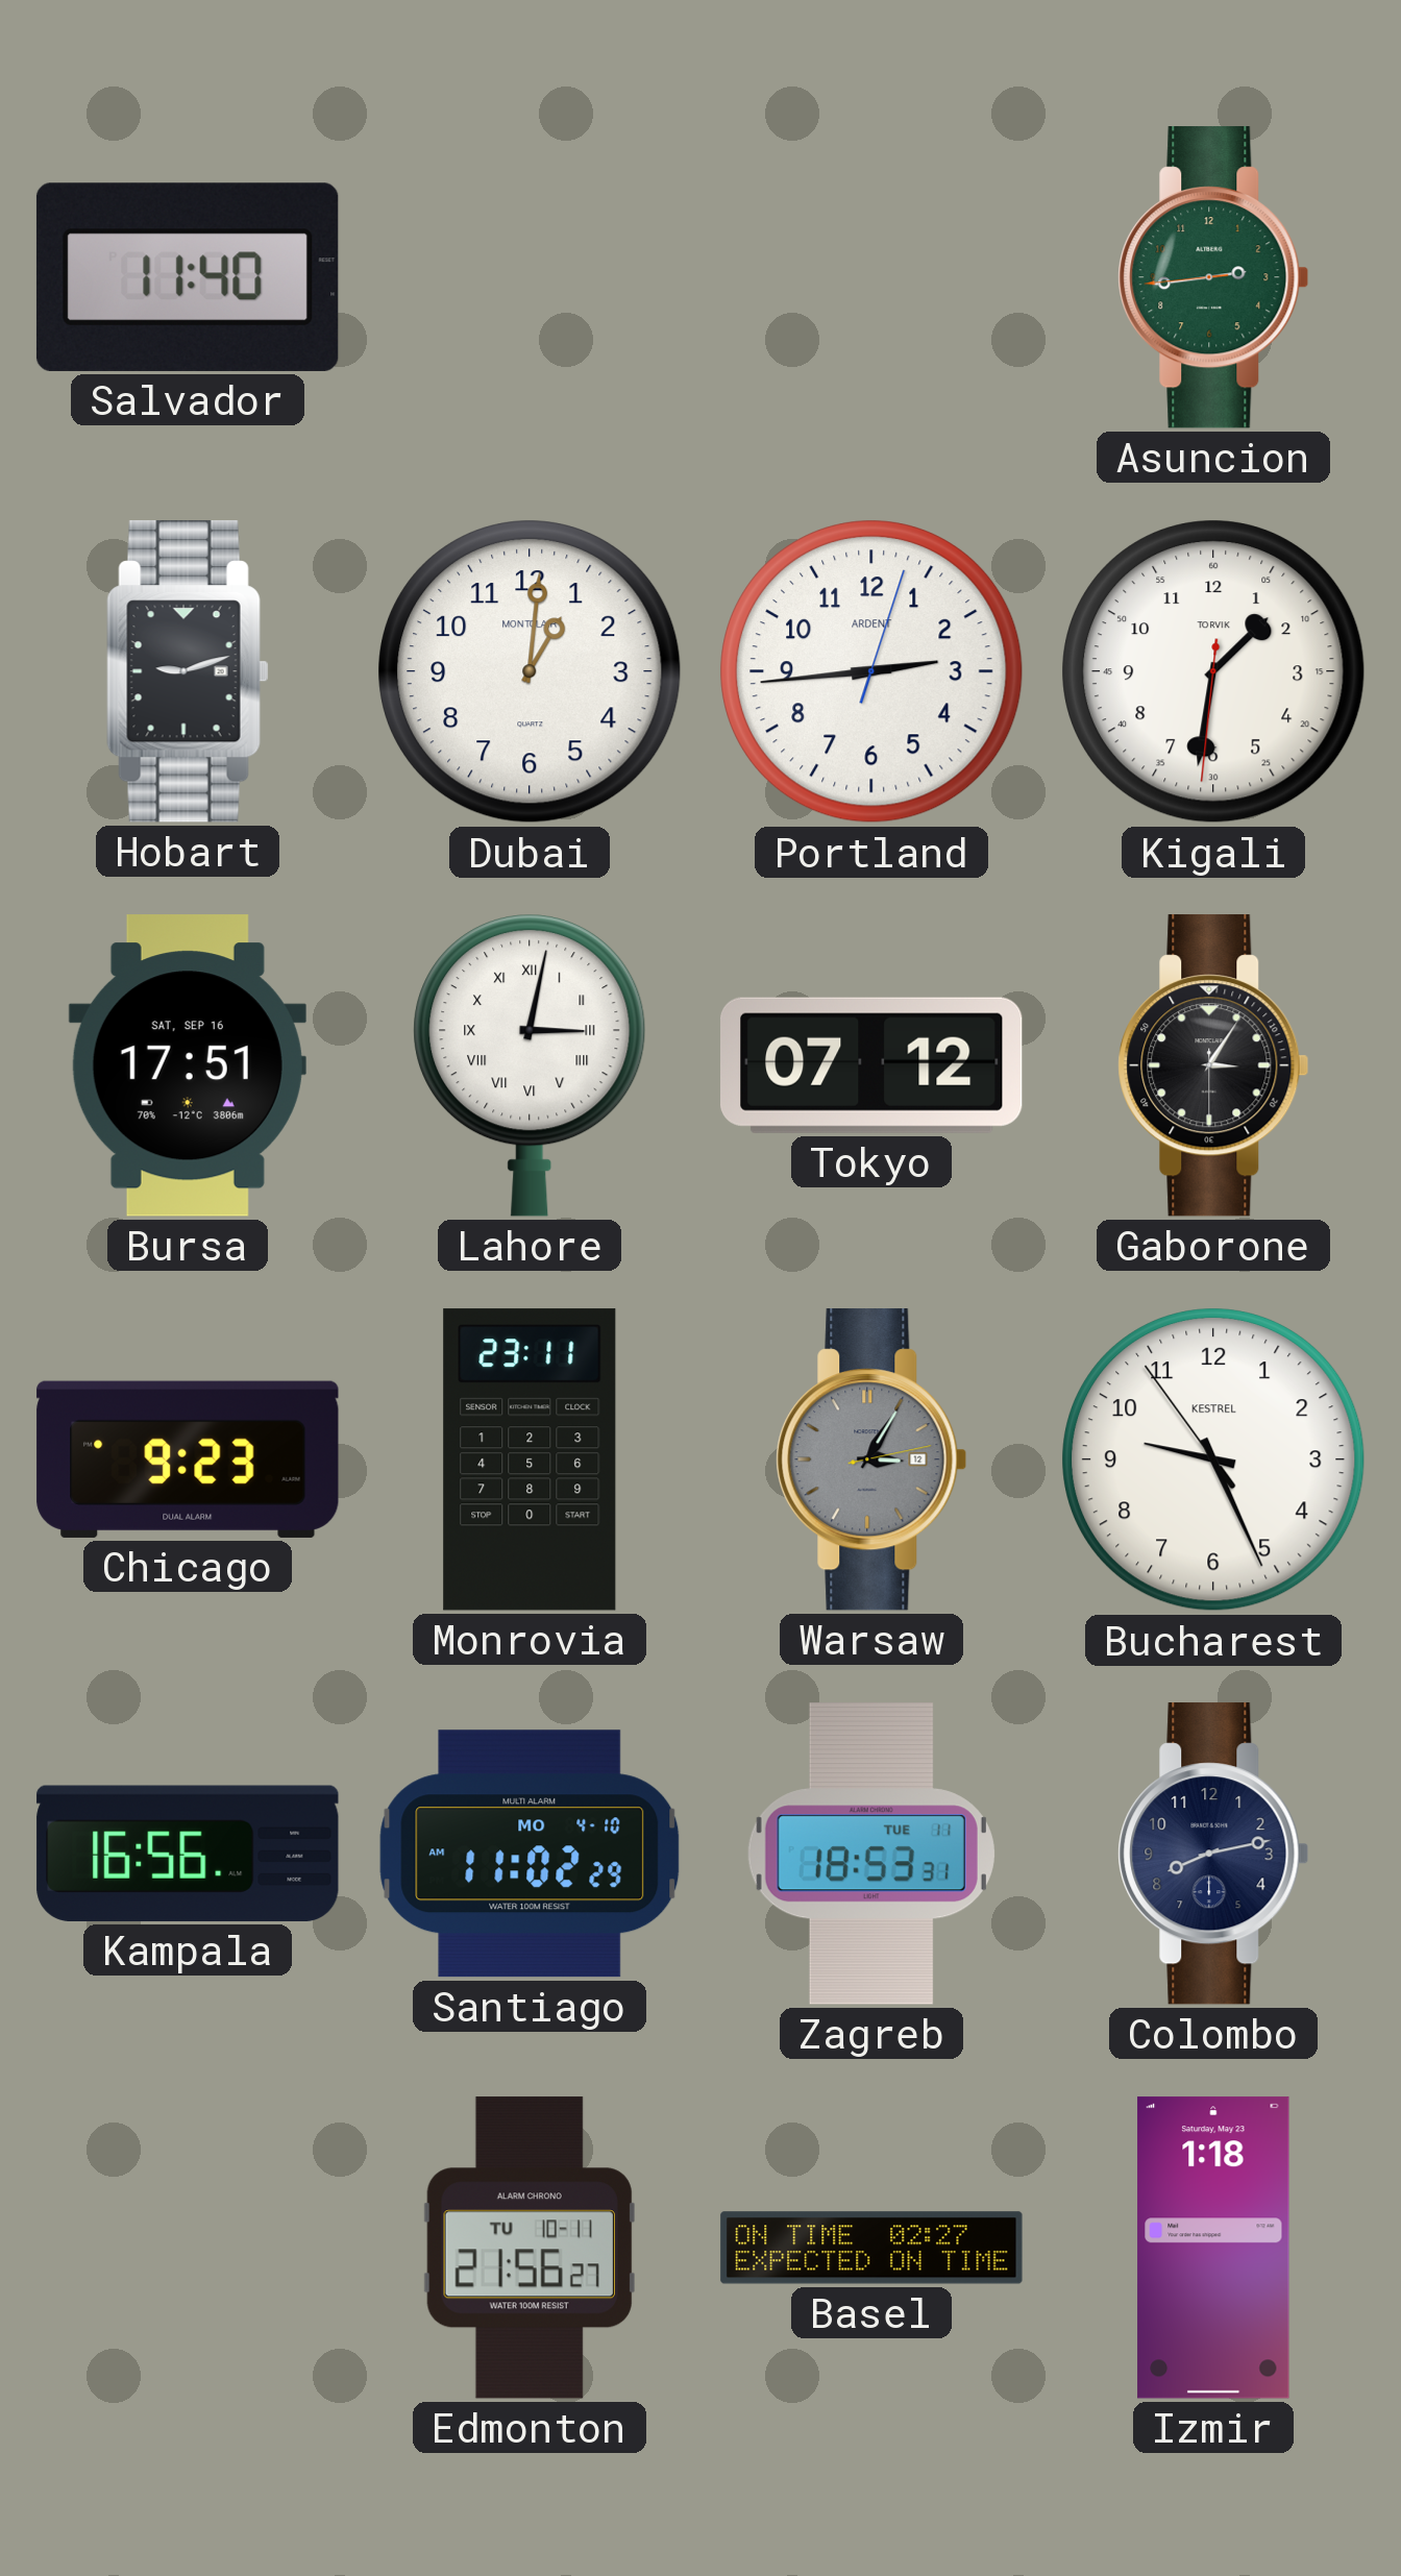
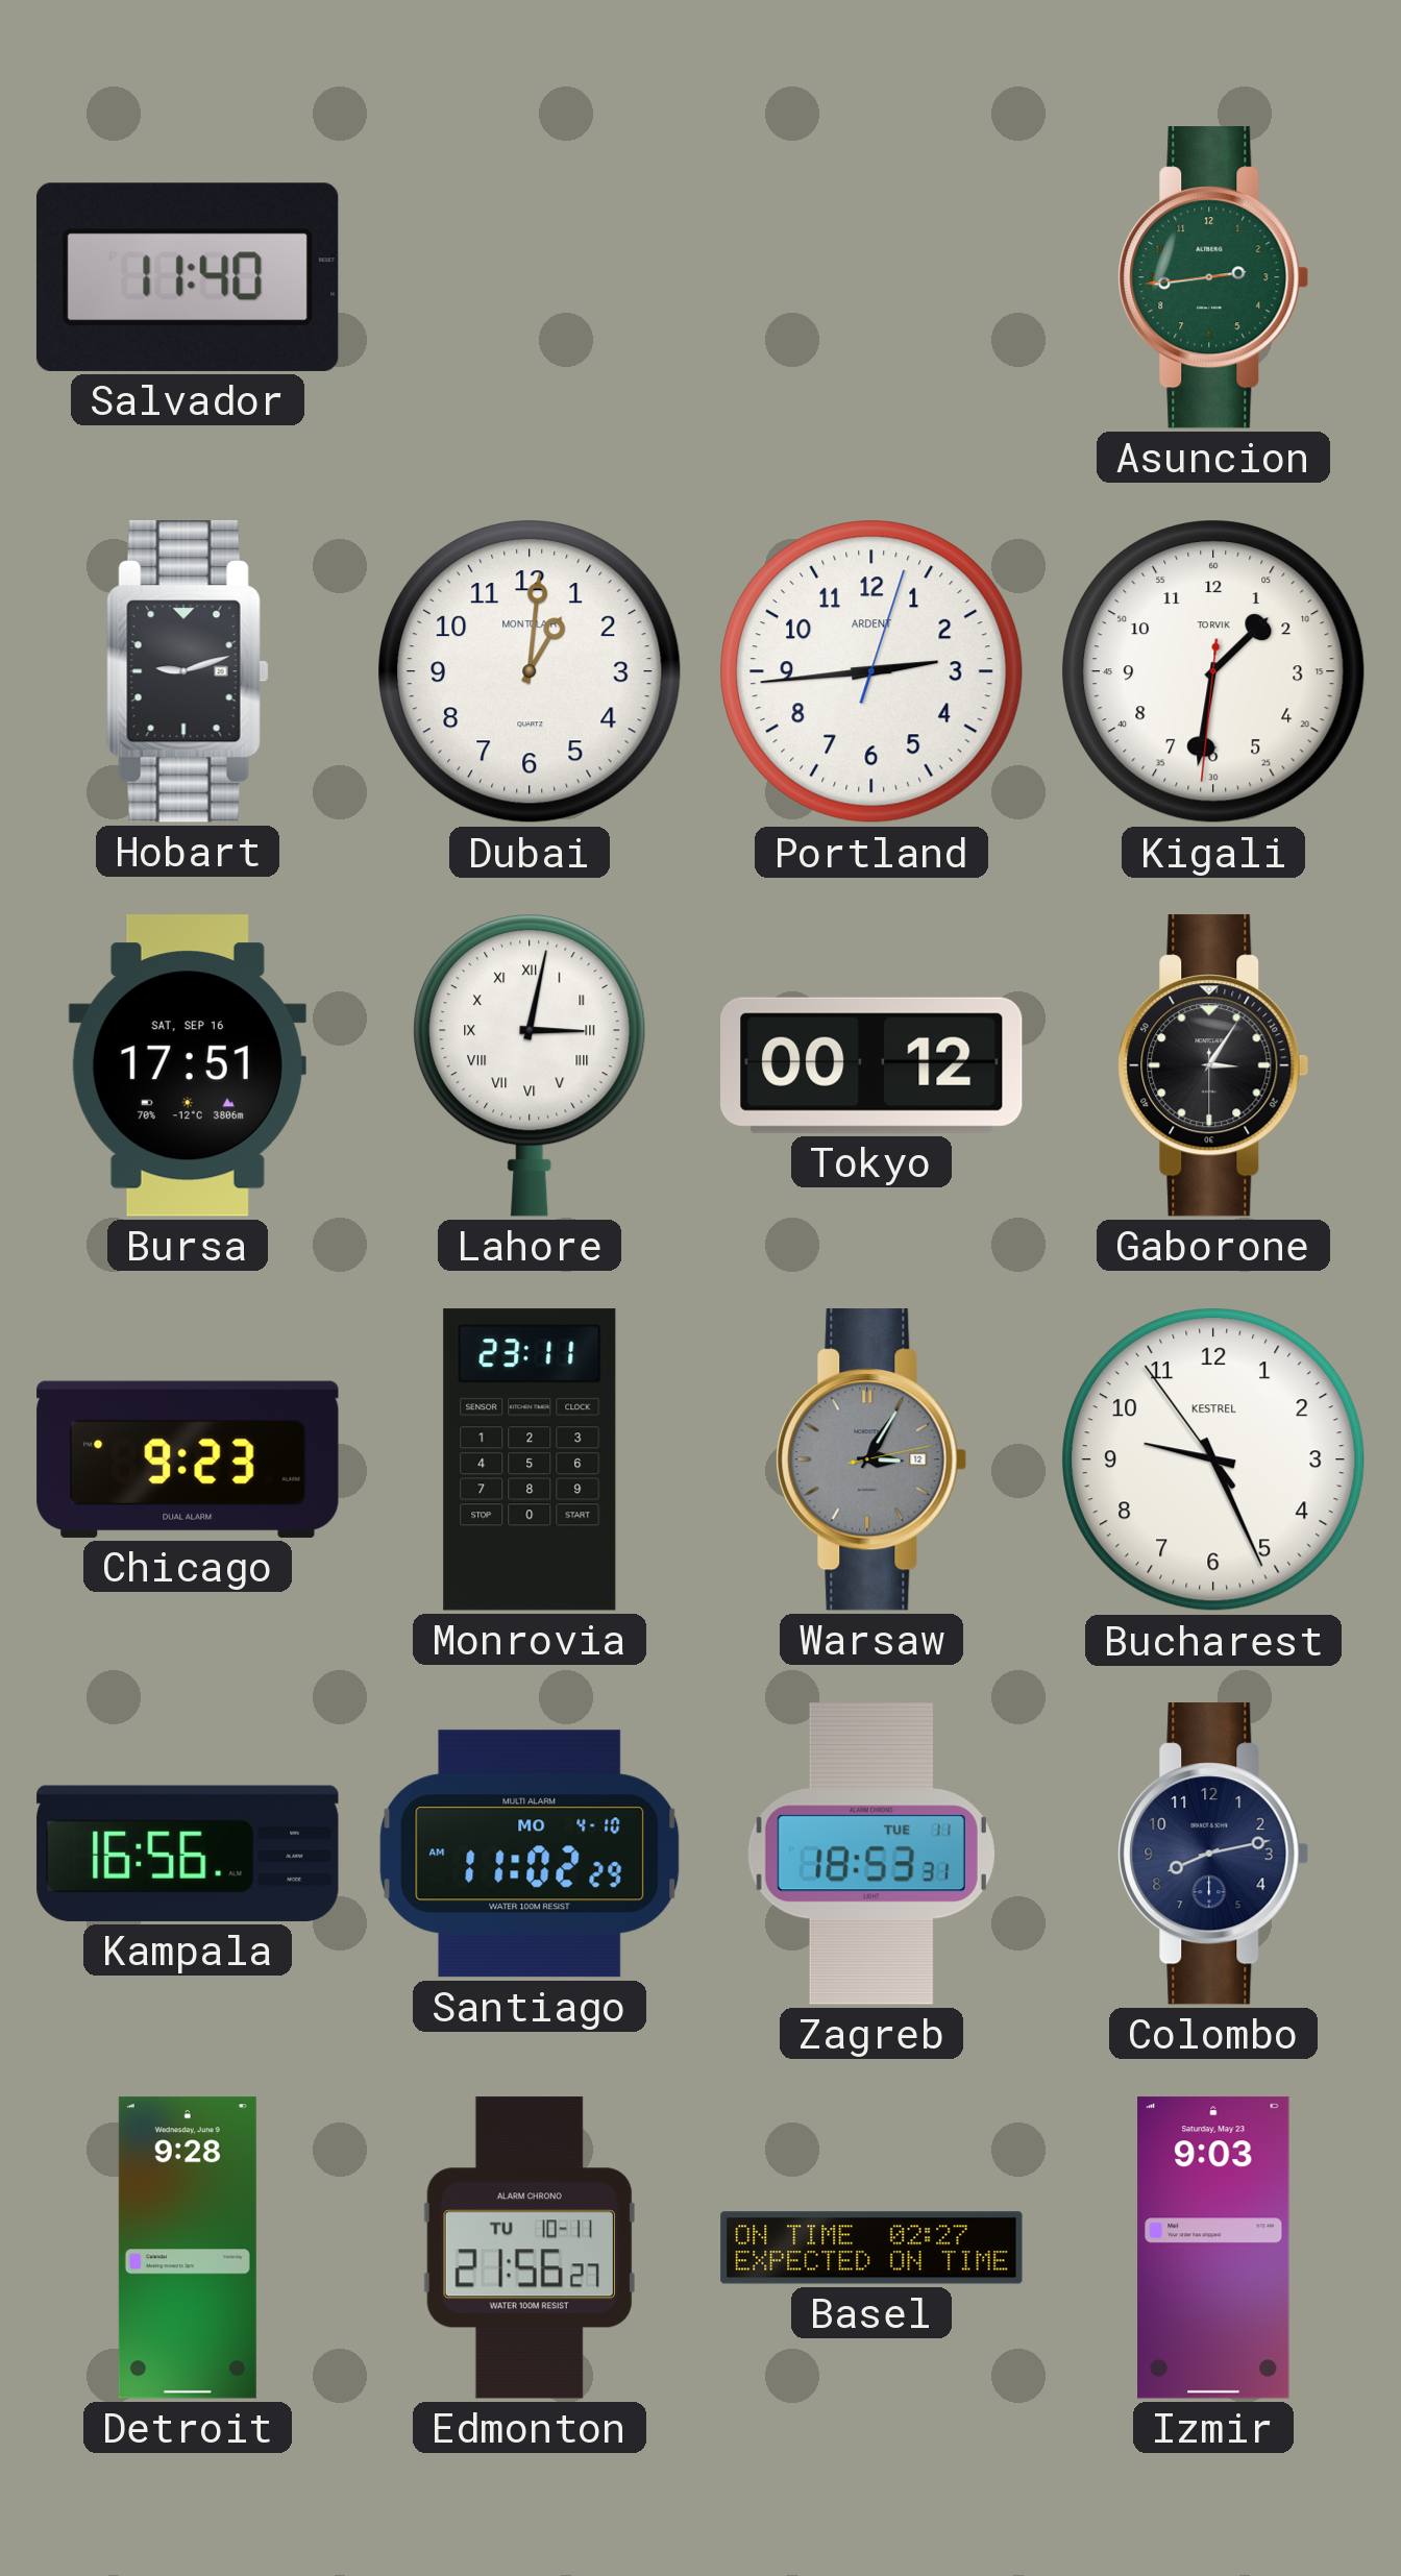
Tokyo: 07:12 -> 00:12
Detroit: none -> 9:28
Izmir: 1:18 -> 9:03
